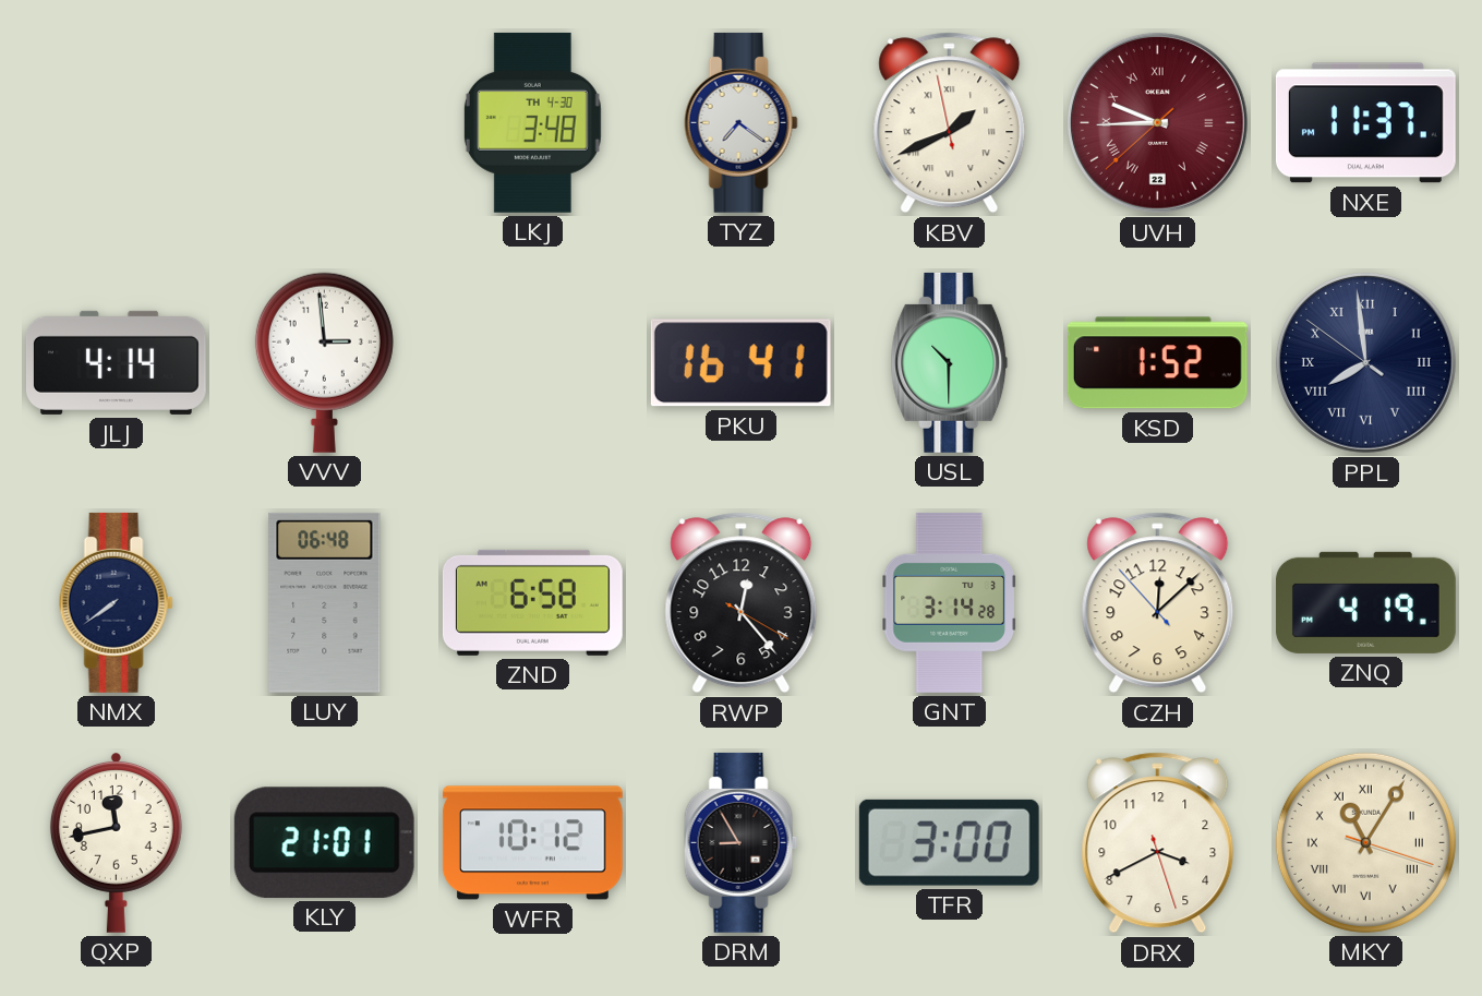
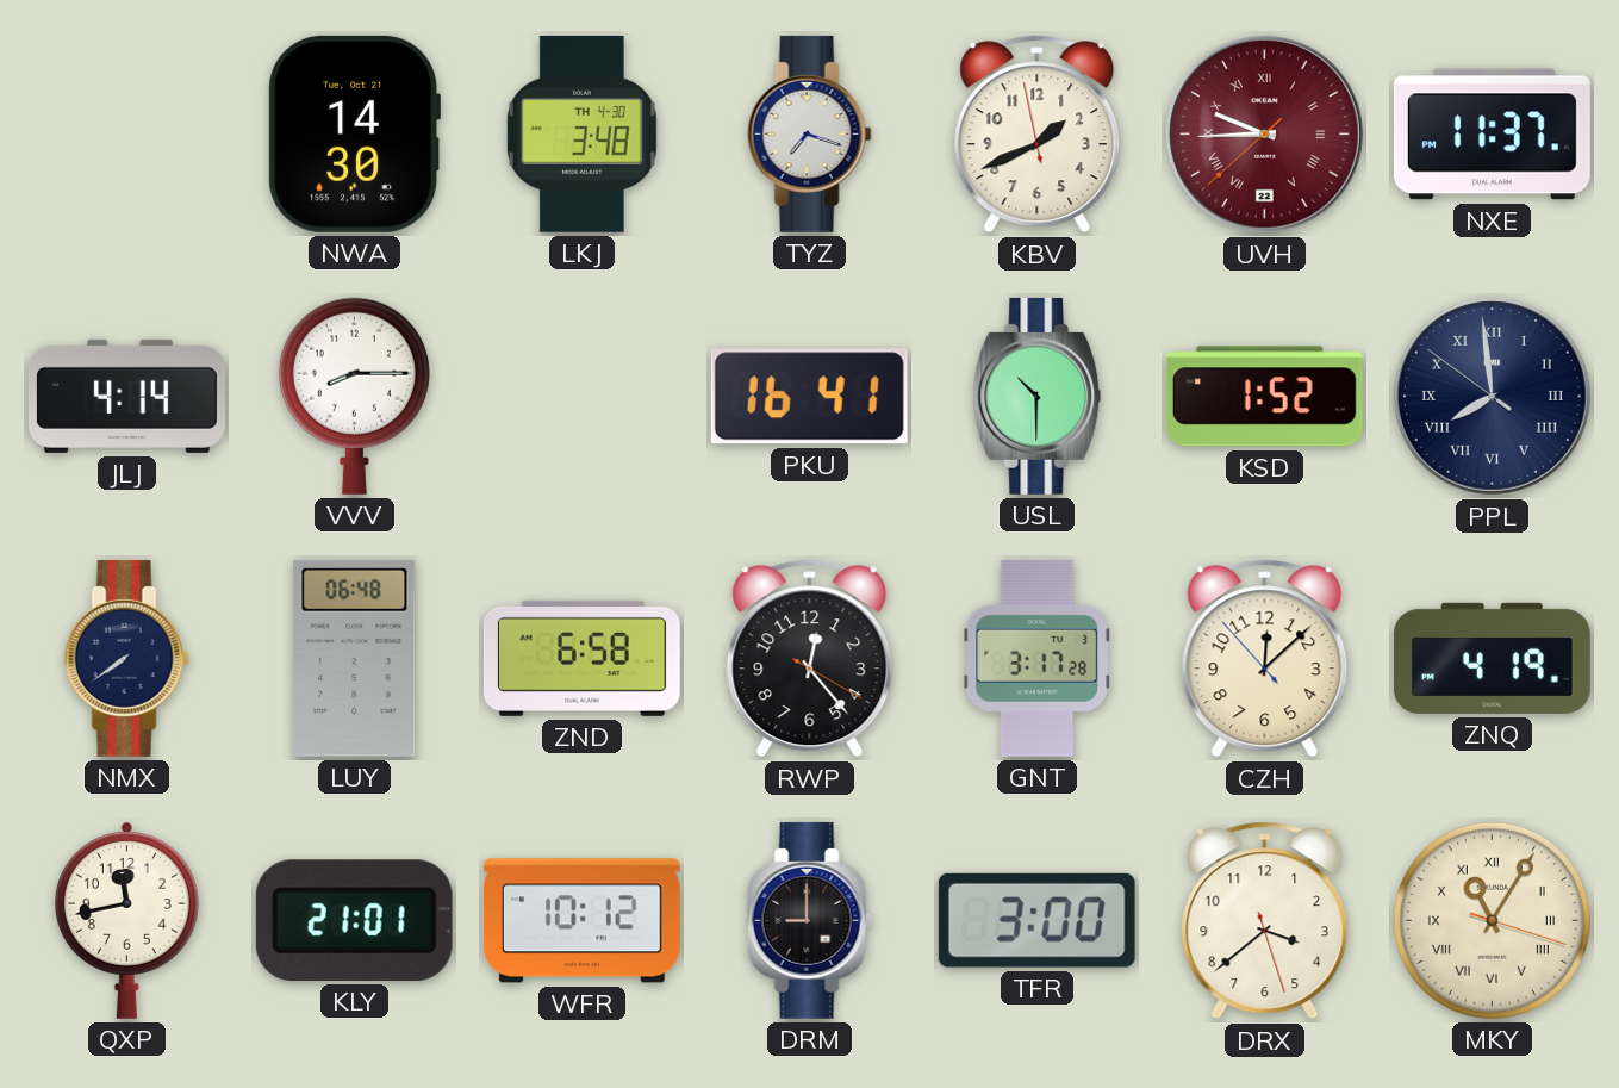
NWA: none -> 14:30
TYZ: 7:21 -> 7:18
KBV numerals: Roman -> Arabic
VVV: 2:59 -> 8:15
GNT: 3:14 -> 3:17
DRM: 8:55 -> 9:00
DRX: 3:40 -> 3:38
